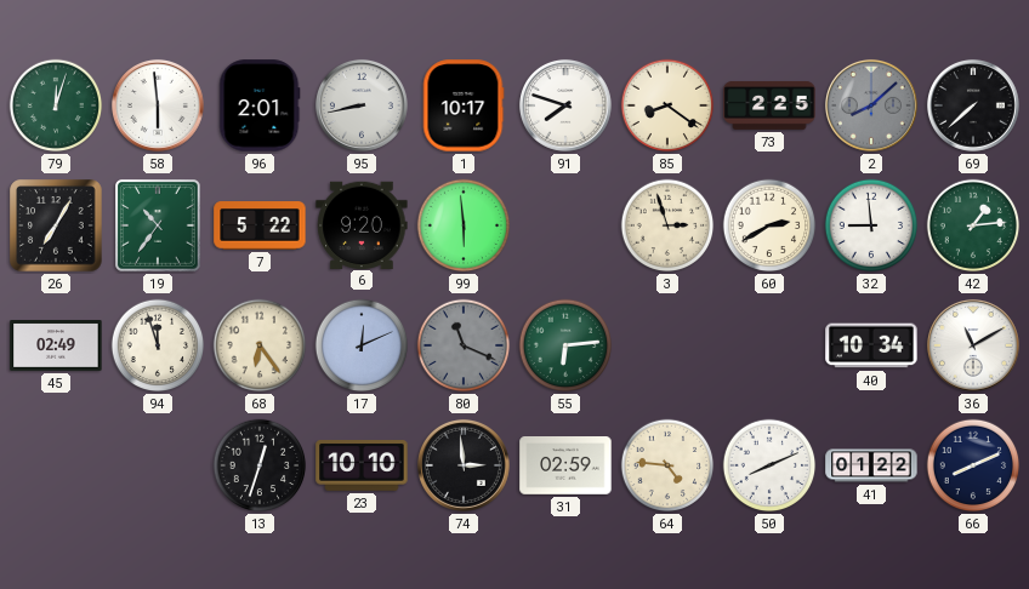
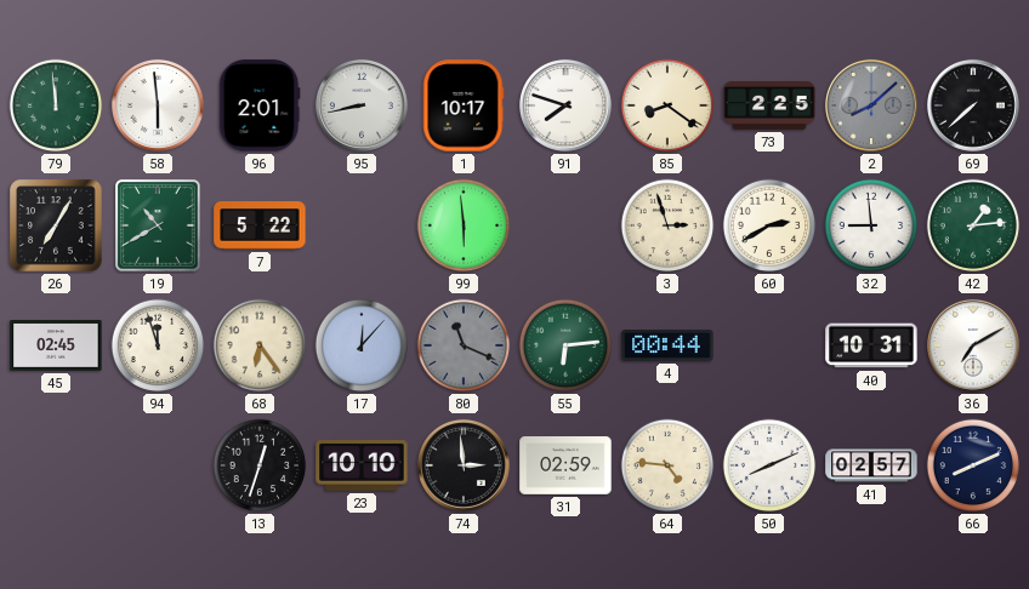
79: 12:03 -> 11:59
19: 10:36 -> 10:40
6: 9:20 -> none
45: 02:49 -> 02:45
17: 12:11 -> 12:07
4: none -> 00:44
40: 10:34 -> 10:31
36: 11:10 -> 7:10
41: 01:22 -> 02:57
